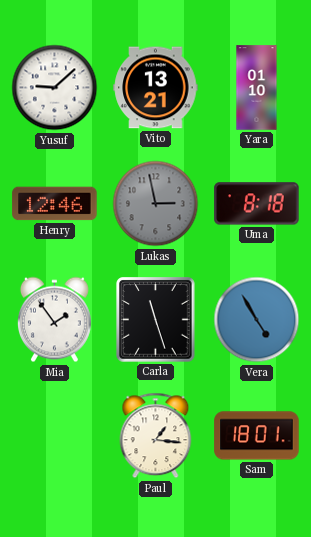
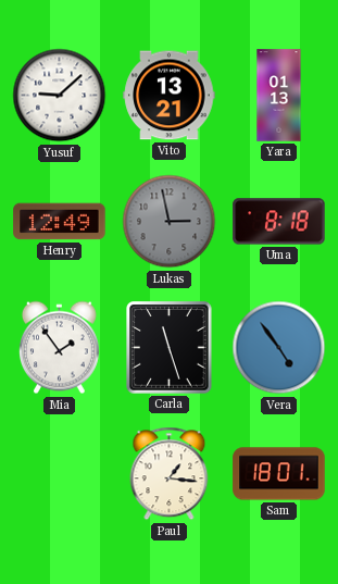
Yara: 01:10 -> 01:13
Henry: 12:46 -> 12:49
Vera: 4:55 -> 4:54
